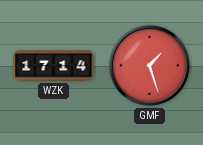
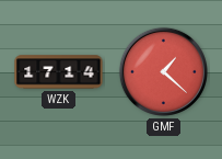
GMF: 1:27 -> 1:22
